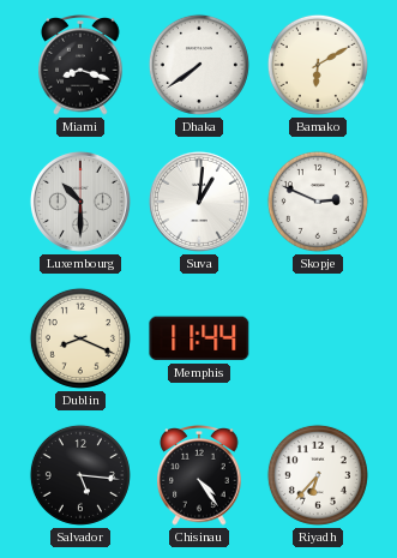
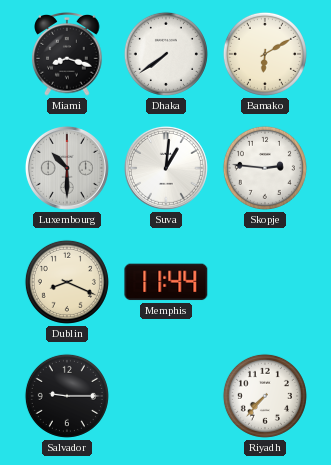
Skopje: 2:49 -> 2:46
Salvador: 5:16 -> 9:15
Chisinau: 4:24 -> none
Riyadh: 6:37 -> 7:37
